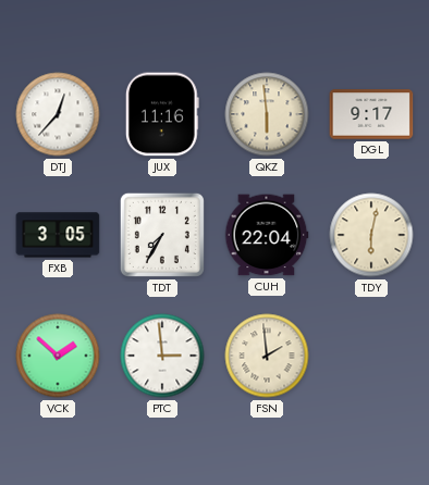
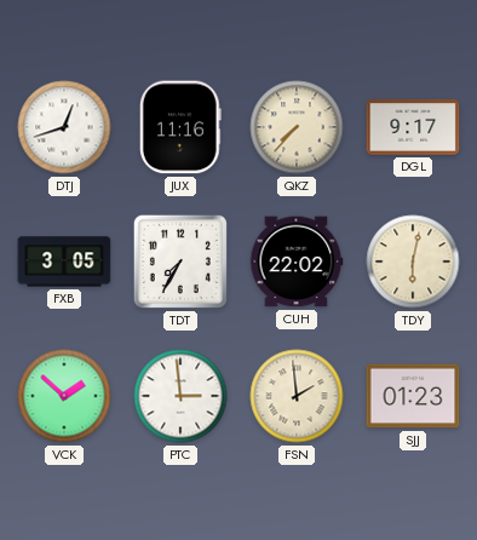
DTJ: 12:37 -> 12:42
QKZ: 5:59 -> 7:37
CUH: 22:04 -> 22:02
SJJ: none -> 01:23
